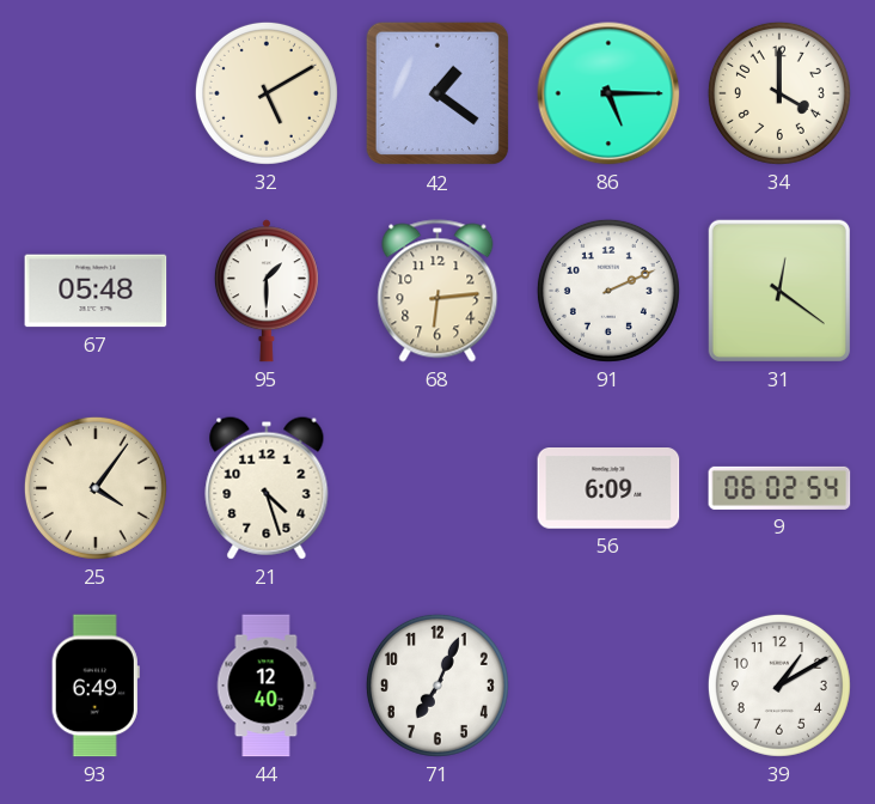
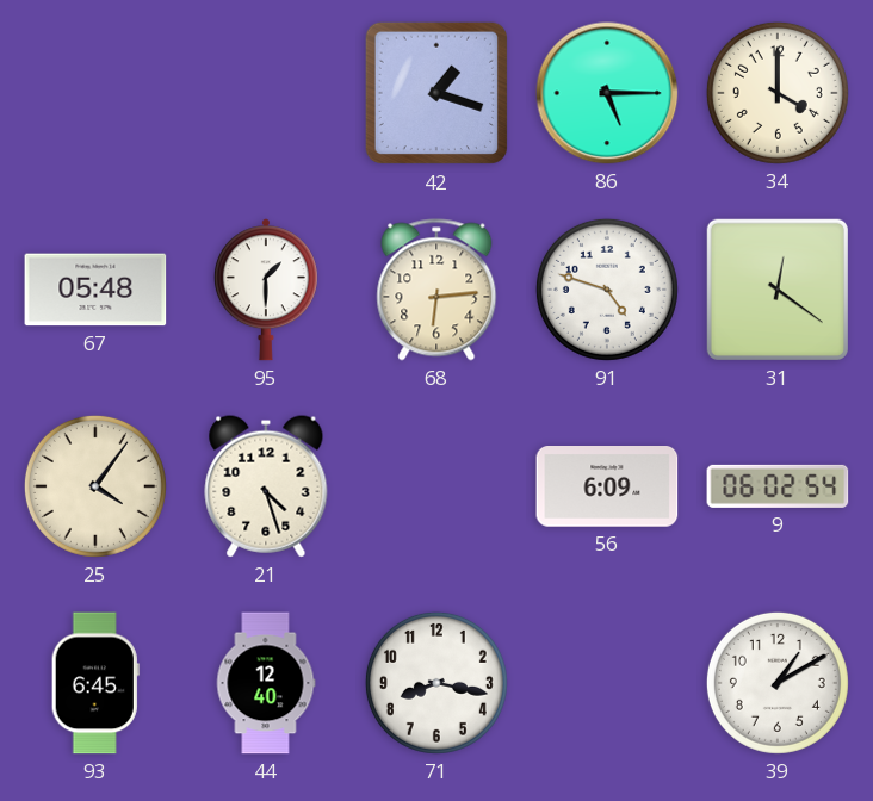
32: 5:10 -> none
42: 1:21 -> 1:18
91: 2:11 -> 4:48
93: 6:49 -> 6:45
71: 7:04 -> 8:17
